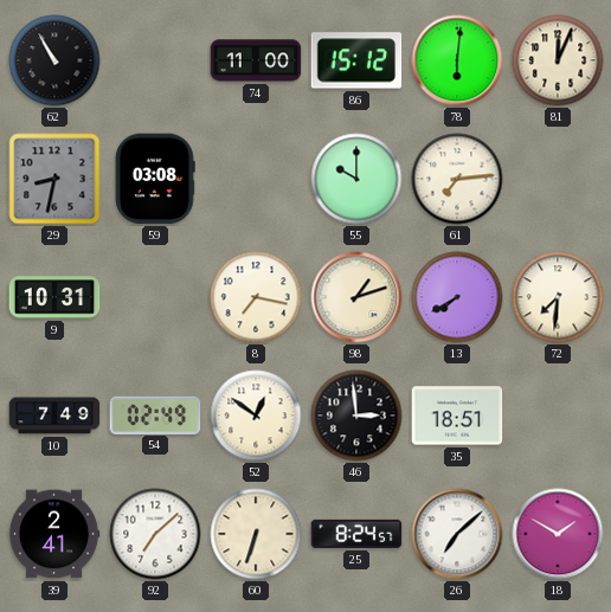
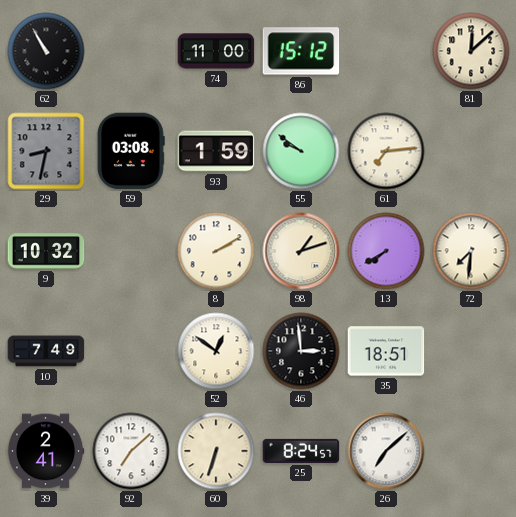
78: 6:01 -> none
81: 12:04 -> 12:08
93: none -> 1:59
55: 10:00 -> 9:51
9: 10:31 -> 10:32
8: 7:17 -> 2:10
54: 02:49 -> none
18: 1:50 -> none
